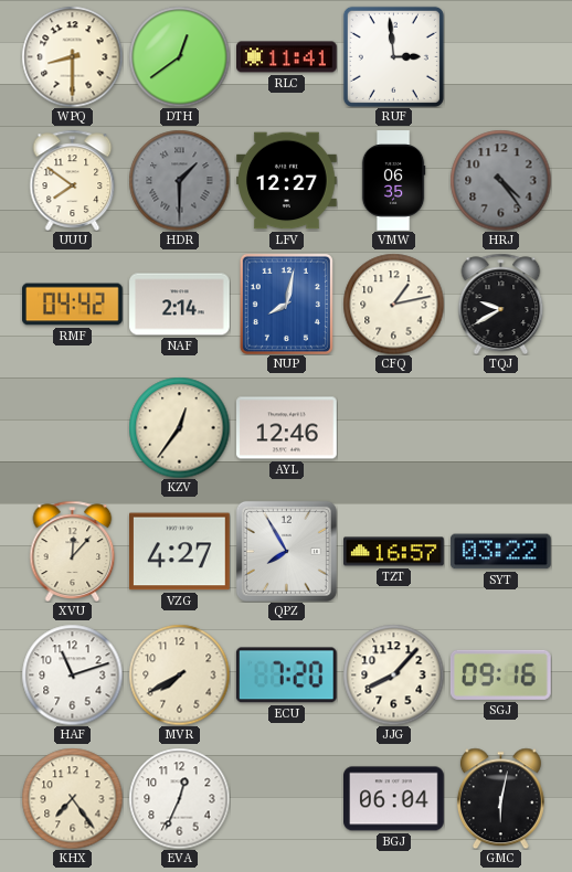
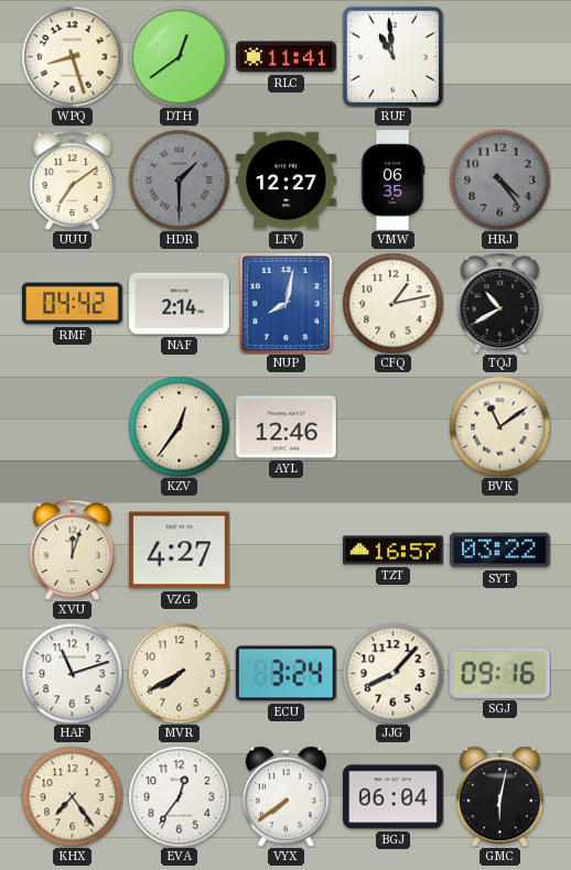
WPQ: 8:30 -> 8:27
RUF: 2:59 -> 10:59
UUU: 7:51 -> 7:09
TQJ: 9:40 -> 10:40
BVK: none -> 11:09
XVU: 12:07 -> 12:03
QPZ: 7:55 -> none
ECU: 7:20 -> 3:24
EVA: 12:34 -> 12:36
VYX: none -> 7:39
